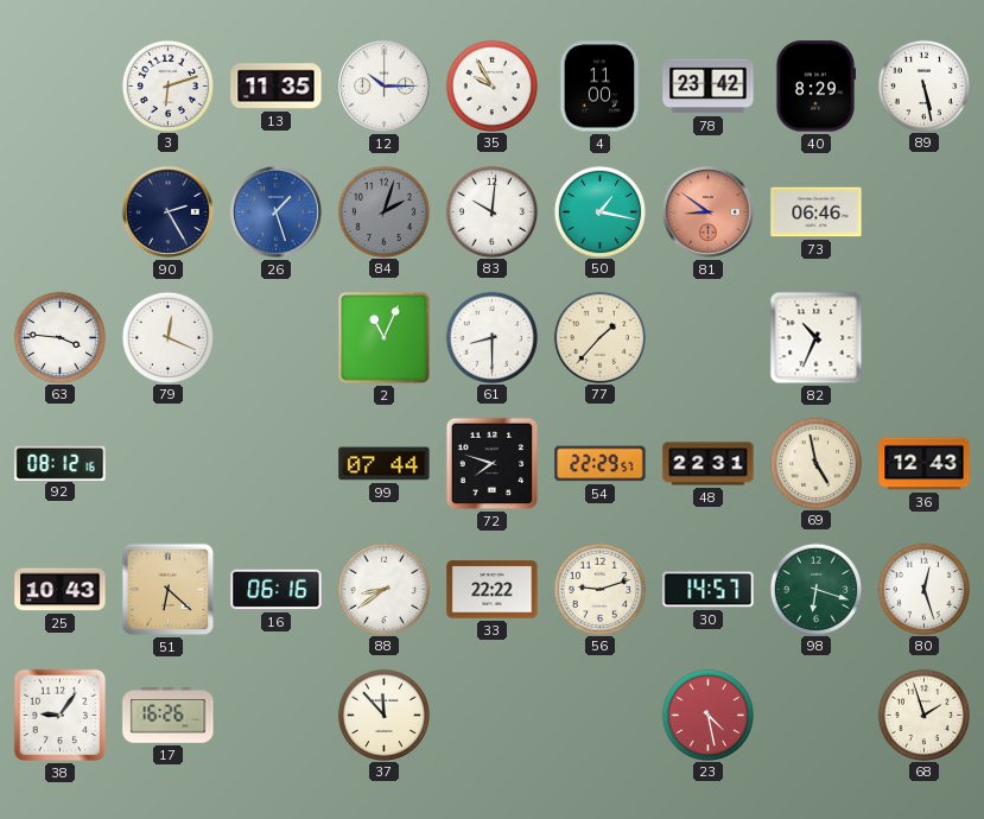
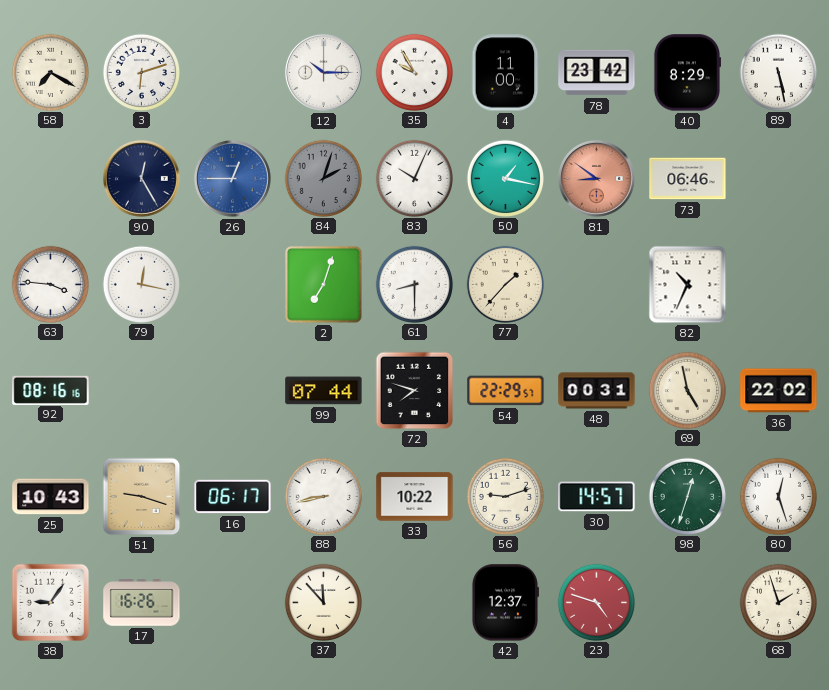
58: none -> 7:20
13: 11:35 -> none
90: 2:25 -> 12:25
26: 1:27 -> 12:45
83: 10:01 -> 10:04
79: 12:19 -> 12:17
2: 11:04 -> 7:03
92: 08:12 -> 08:16
48: 22:31 -> 00:31
36: 12:43 -> 22:02
51: 6:22 -> 9:18
16: 06:16 -> 06:17
88: 8:39 -> 8:43
33: 22:22 -> 10:22
98: 6:18 -> 12:33
42: none -> 12:37
23: 4:28 -> 4:48
